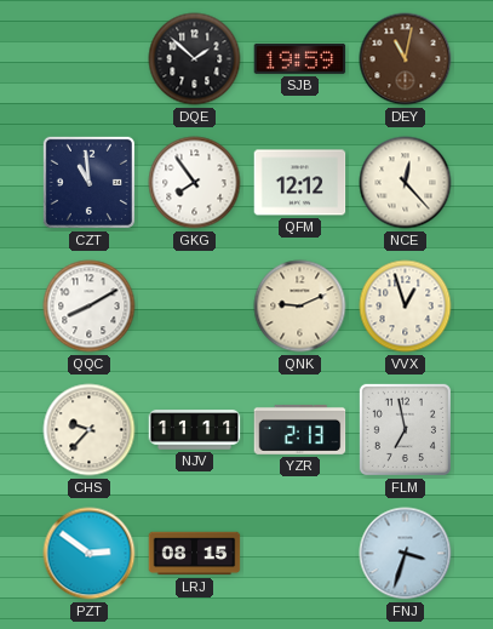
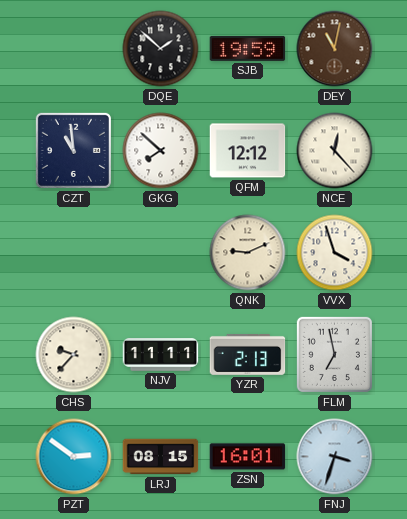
GKG: 7:54 -> 7:52
QQC: 8:10 -> none
VVX: 12:57 -> 3:57
ZSN: none -> 16:01
